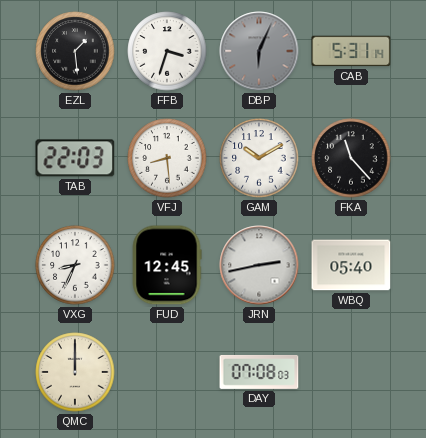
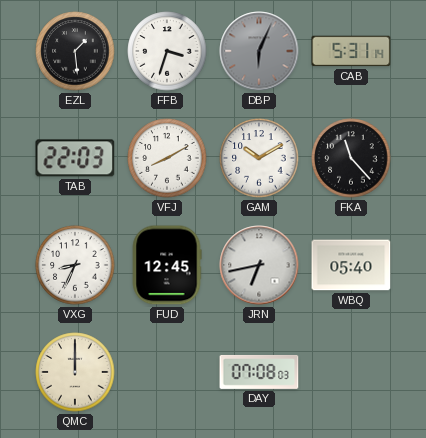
VFJ: 8:29 -> 8:10
JRN: 2:43 -> 6:43
